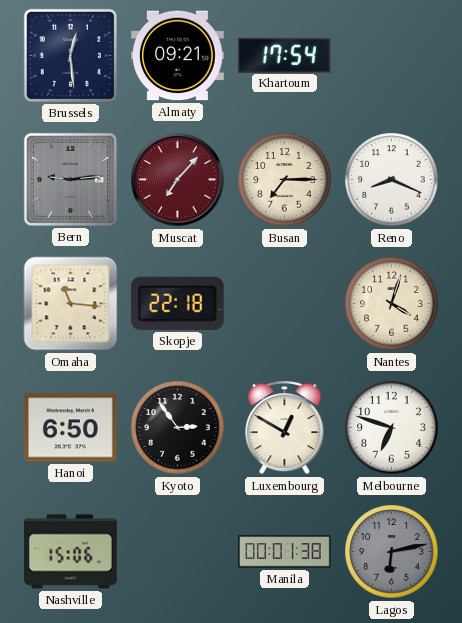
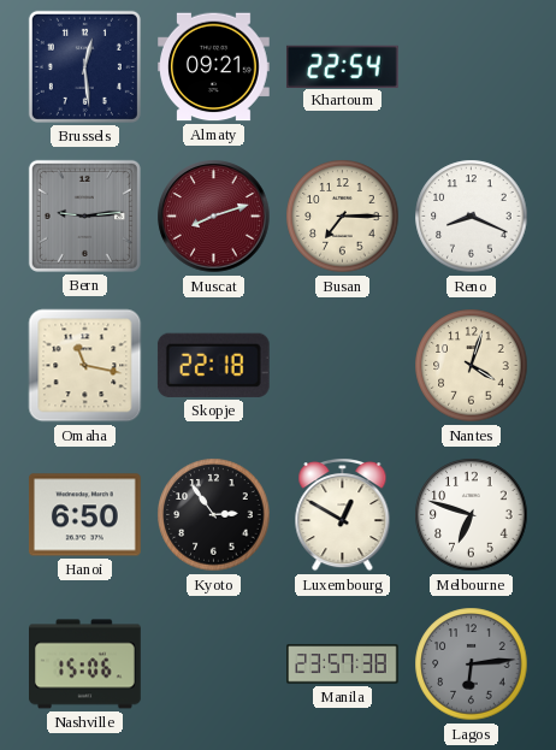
Khartoum: 17:54 -> 22:54
Muscat: 7:07 -> 8:12
Omaha: 11:16 -> 11:17
Manila: 00:01 -> 23:57
Lagos: 6:13 -> 6:14
